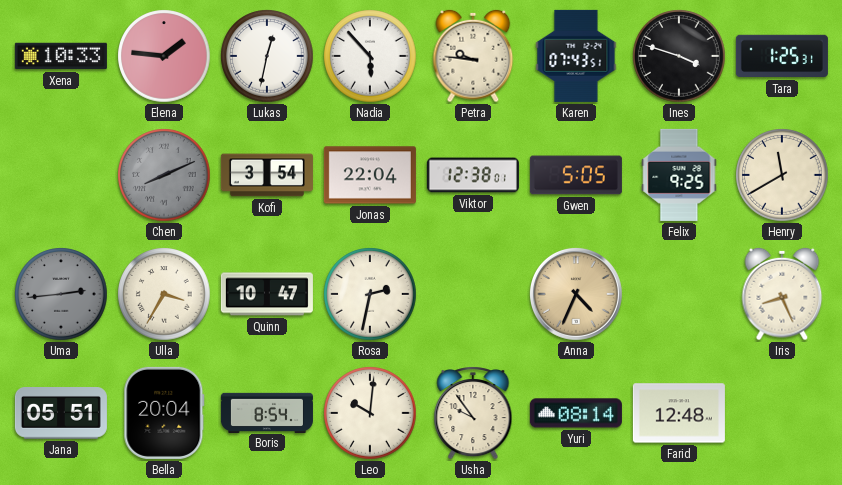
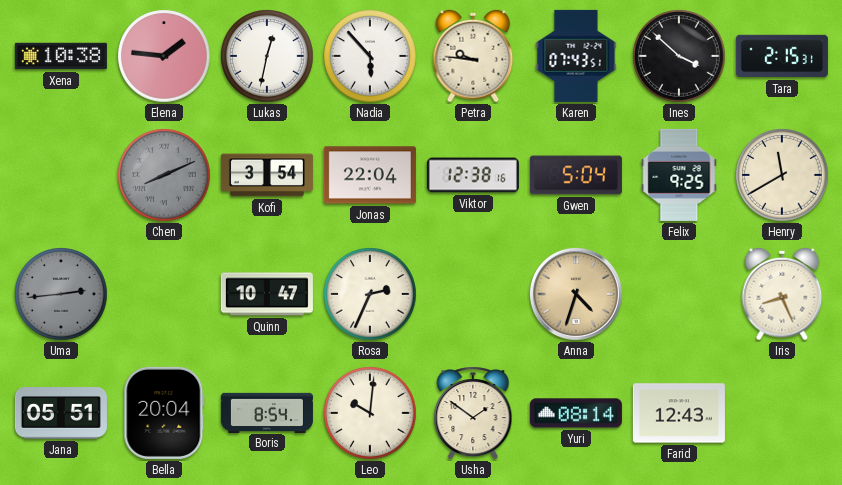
Xena: 10:33 -> 10:38
Ines: 3:48 -> 3:52
Tara: 1:25 -> 2:15
Viktor: 12:38:01 -> 12:38:16
Gwen: 5:05 -> 5:04
Ulla: 3:35 -> none
Rosa: 2:32 -> 2:34
Anna: 4:34 -> 4:33
Usha: 9:54 -> 1:51
Farid: 12:48 -> 12:43
